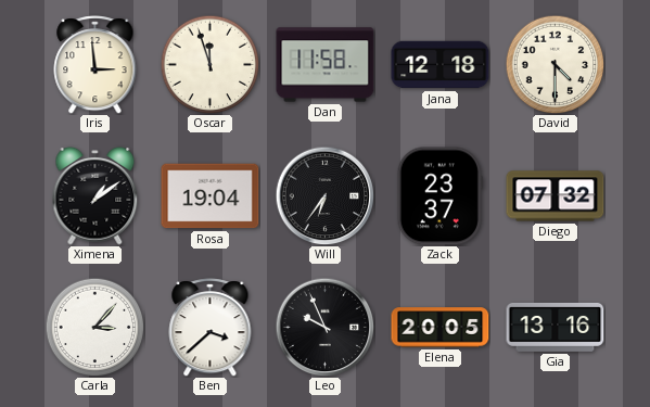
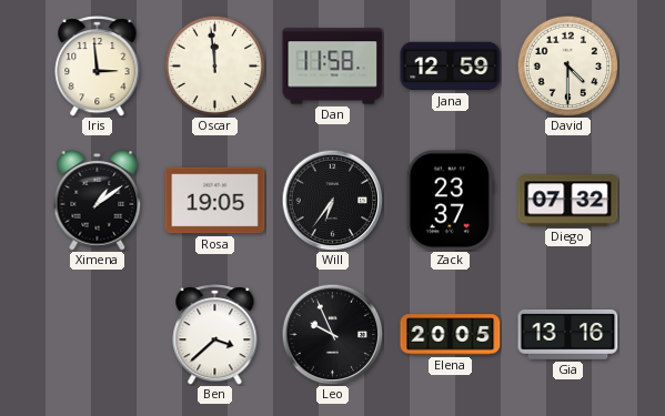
Oscar: 11:57 -> 11:59
Jana: 12:18 -> 12:59
Rosa: 19:04 -> 19:05
Carla: 3:07 -> none
